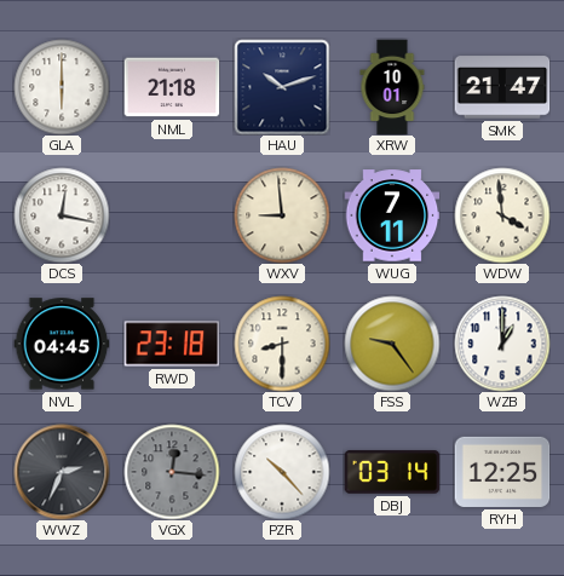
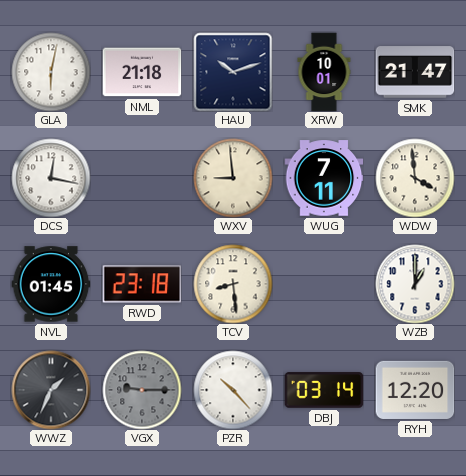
GLA: 6:00 -> 6:02
NVL: 04:45 -> 01:45
TCV: 8:30 -> 8:29
FSS: 9:24 -> none
WWZ: 2:34 -> 1:34
VGX: 12:16 -> 9:15
RYH: 12:25 -> 12:20
